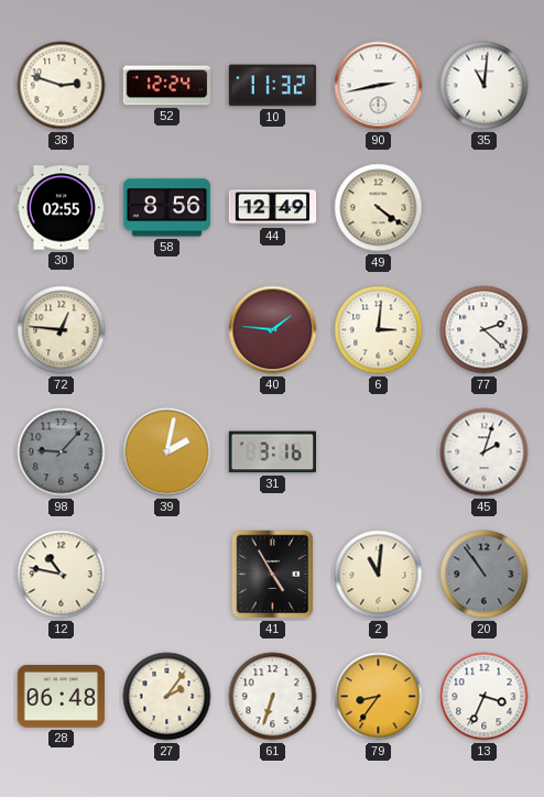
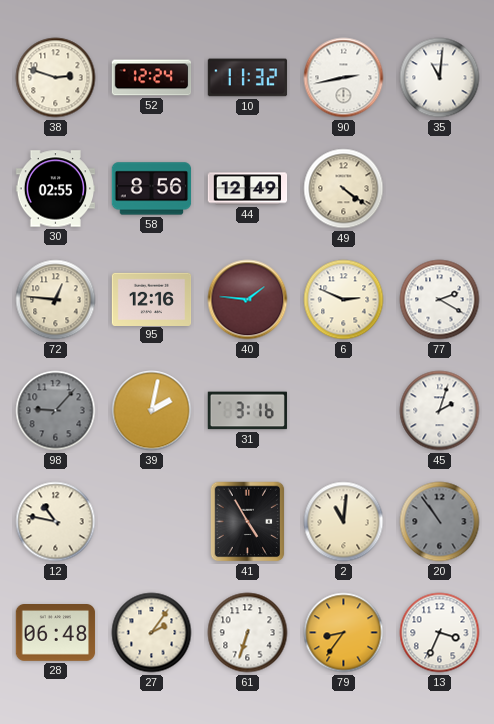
95: none -> 12:16
6: 3:01 -> 2:49
77: 2:22 -> 2:20
